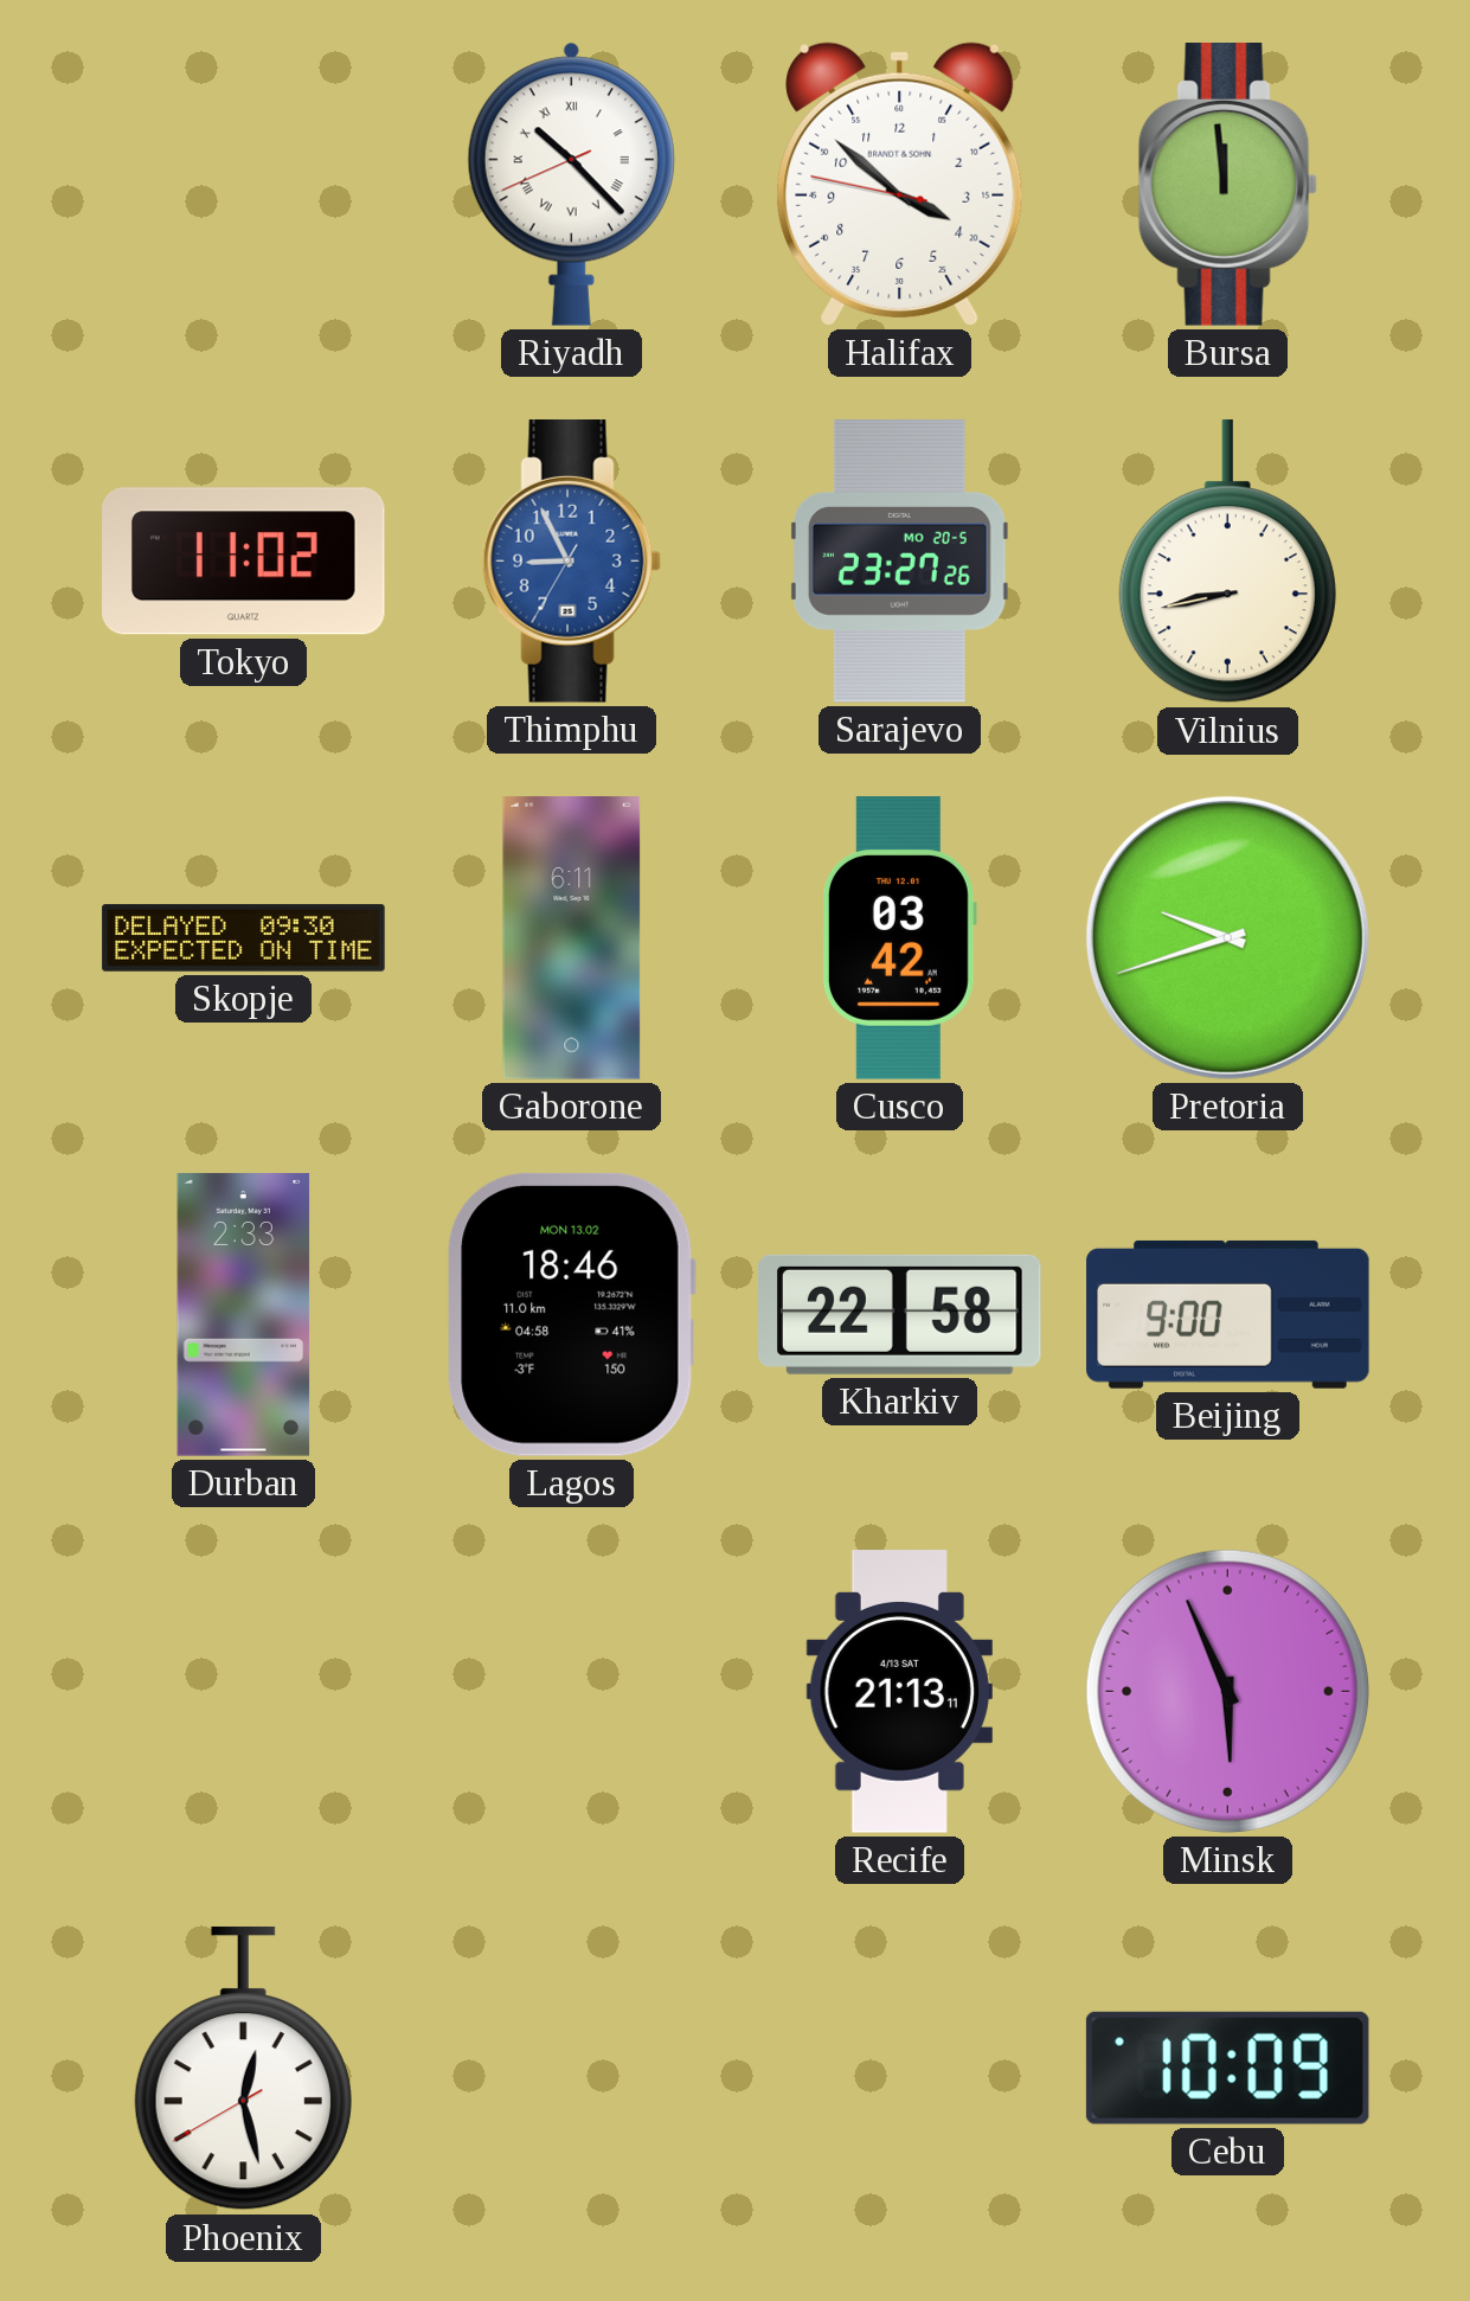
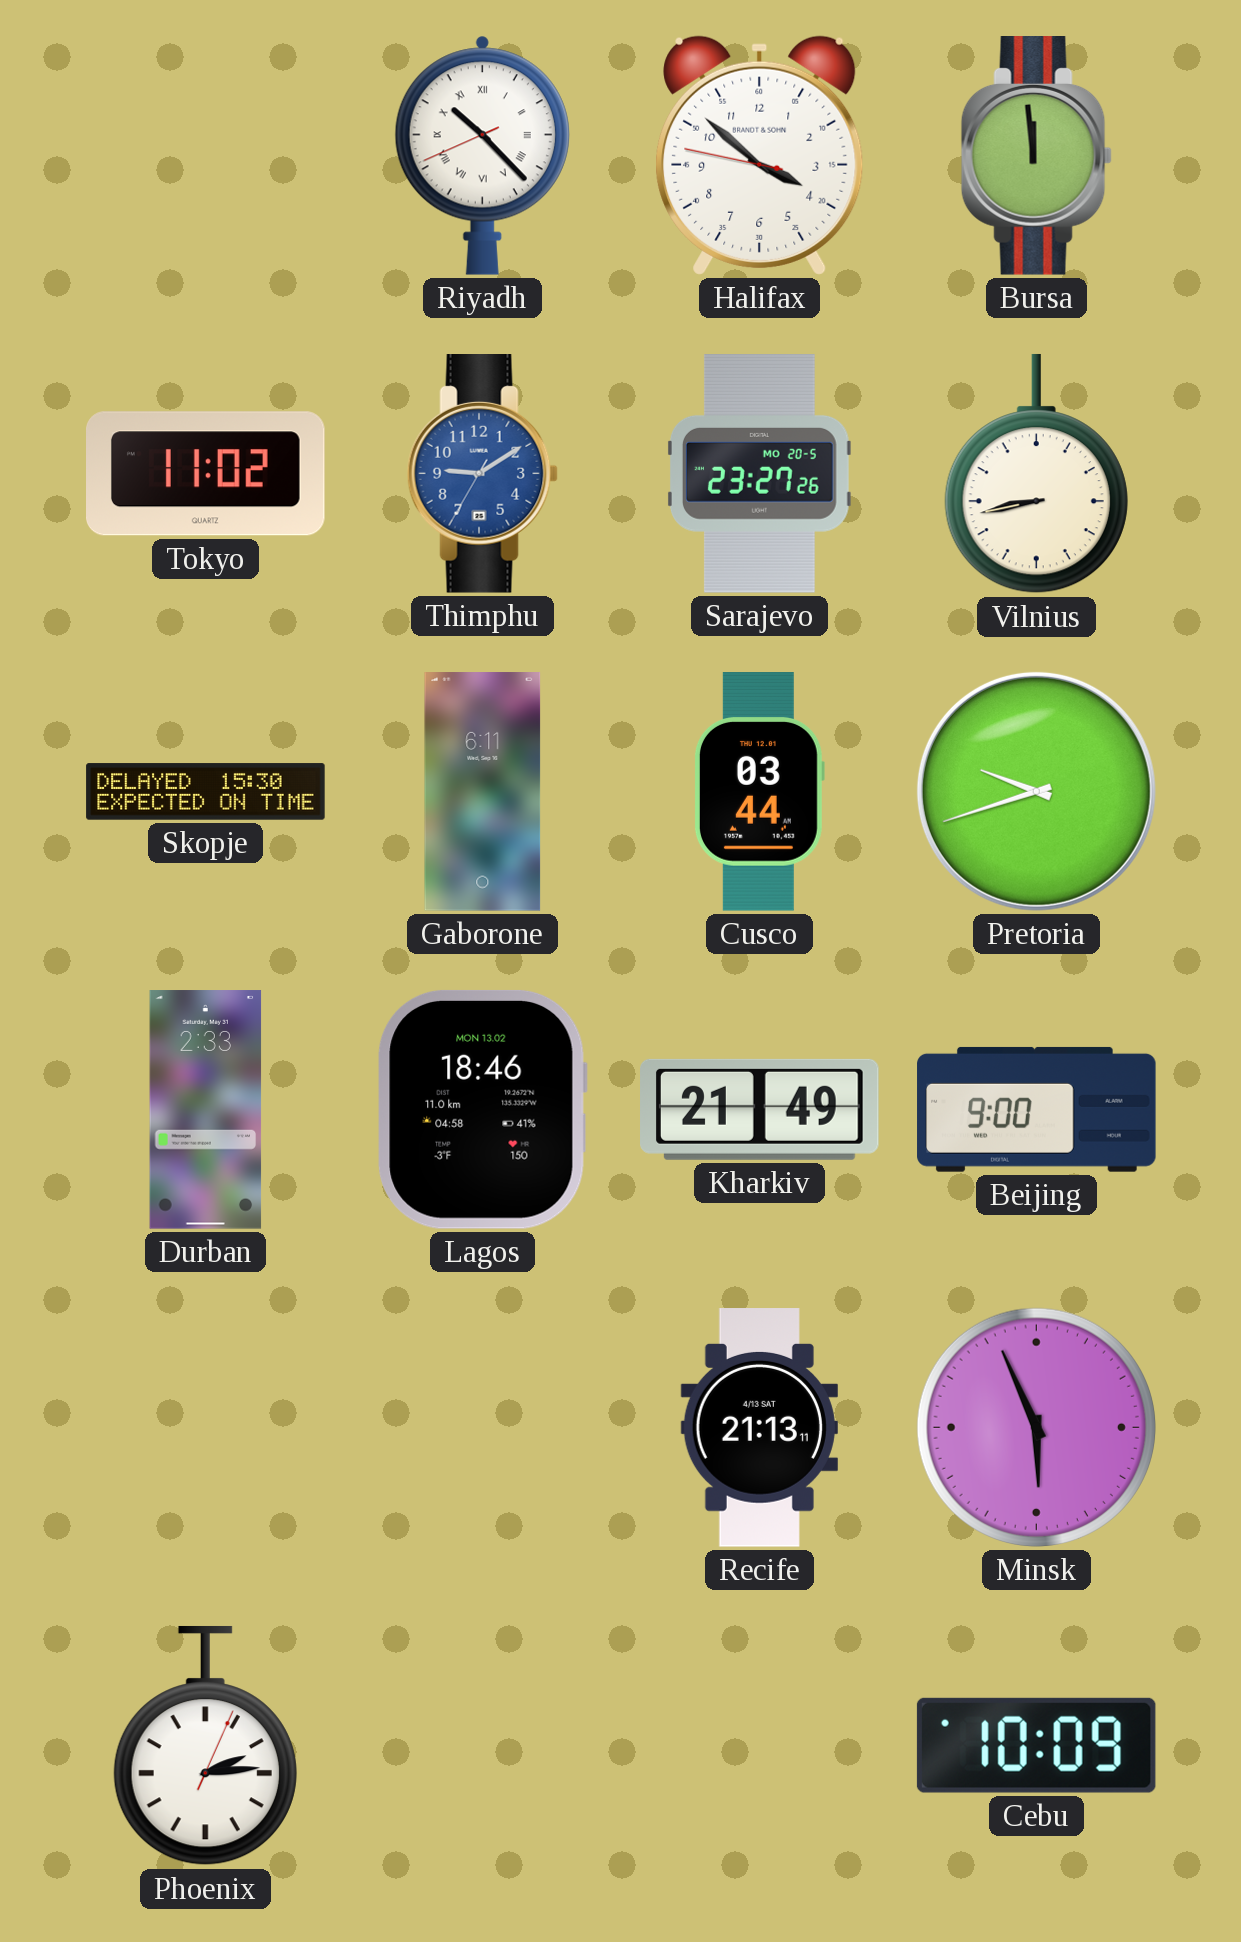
Thimphu: 8:55 -> 9:09
Skopje: 09:30 -> 15:30
Cusco: 03:42 -> 03:44
Kharkiv: 22:58 -> 21:49
Phoenix: 12:27 -> 2:14
